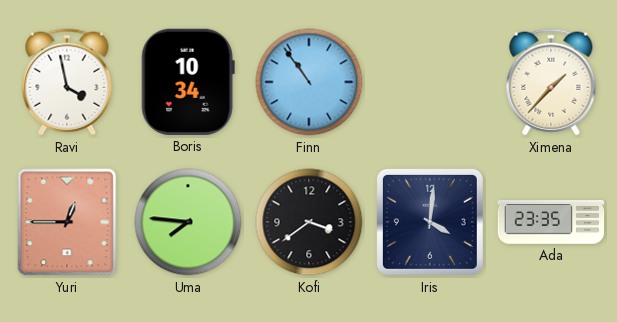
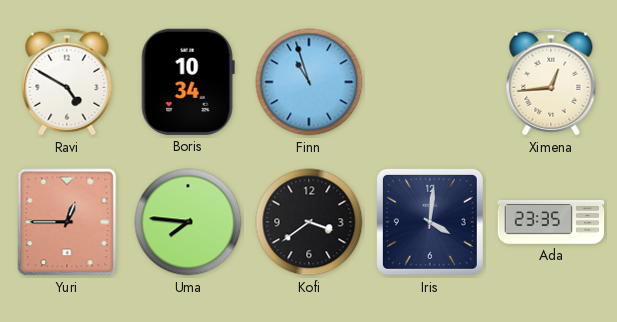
Ravi: 3:58 -> 4:50
Finn: 10:54 -> 10:57
Ximena: 1:37 -> 12:44
